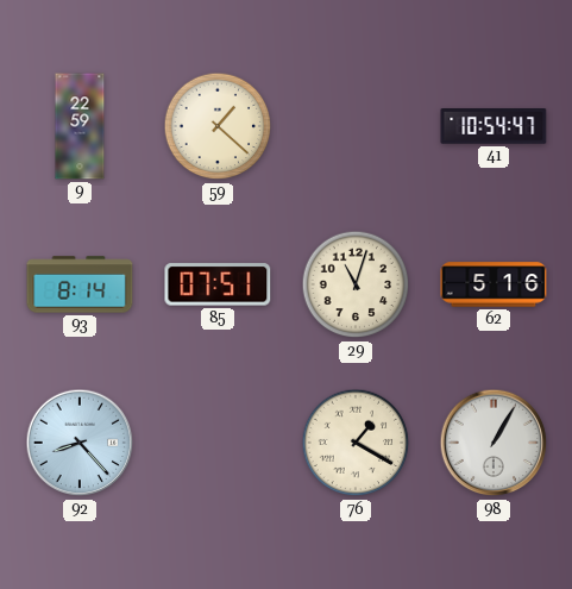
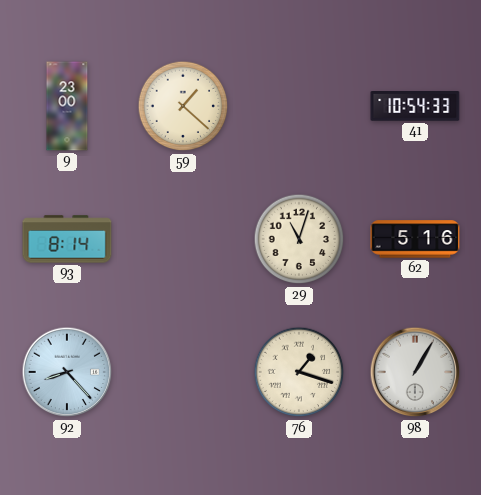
9: 22:59 -> 23:00
41: 10:54:47 -> 10:54:33
85: 07:51 -> none
76: 1:20 -> 1:18
